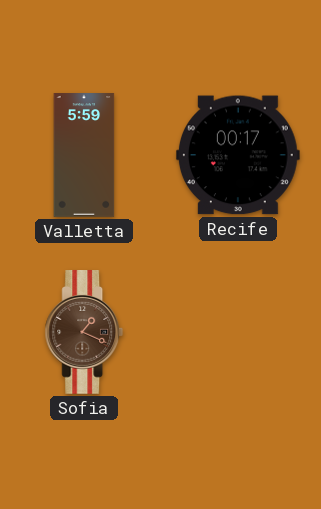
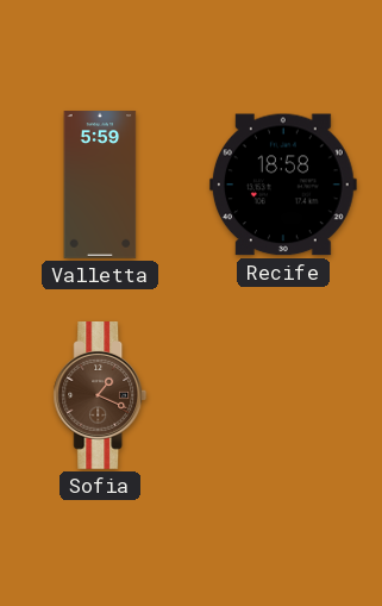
Recife: 00:17 -> 18:58
